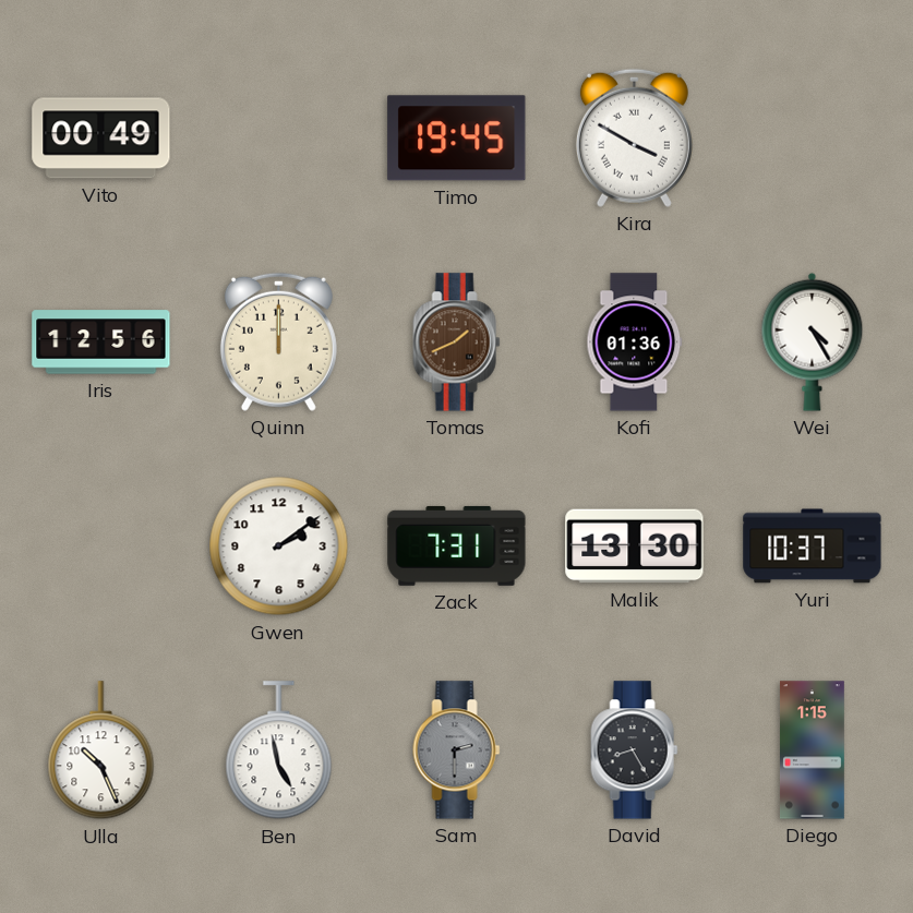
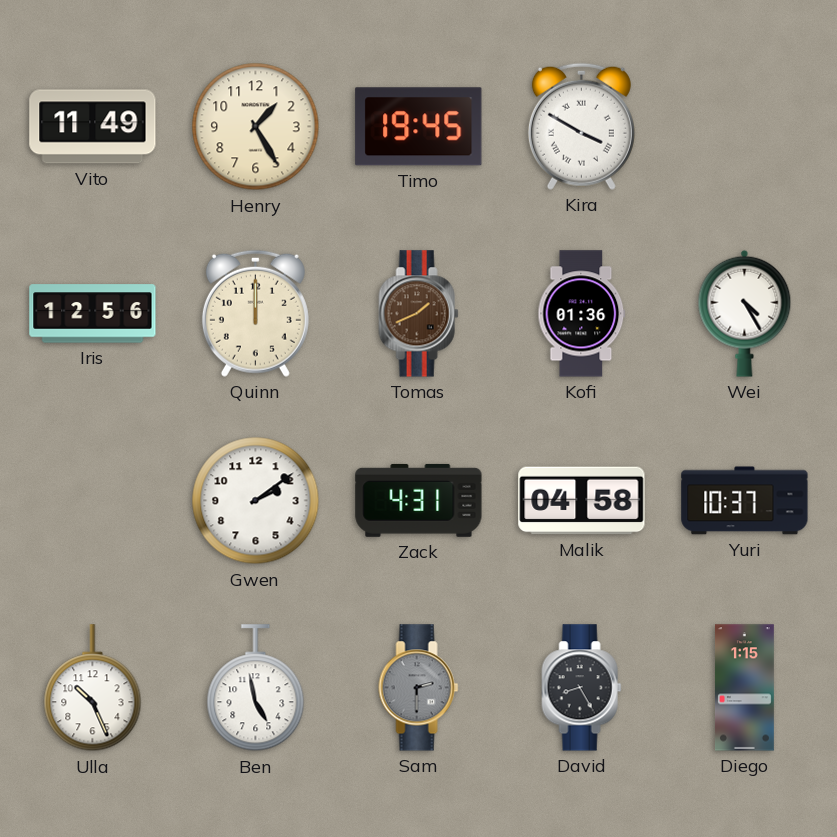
Vito: 00:49 -> 11:49
Henry: none -> 1:25
Zack: 7:31 -> 4:31
Malik: 13:30 -> 04:58
